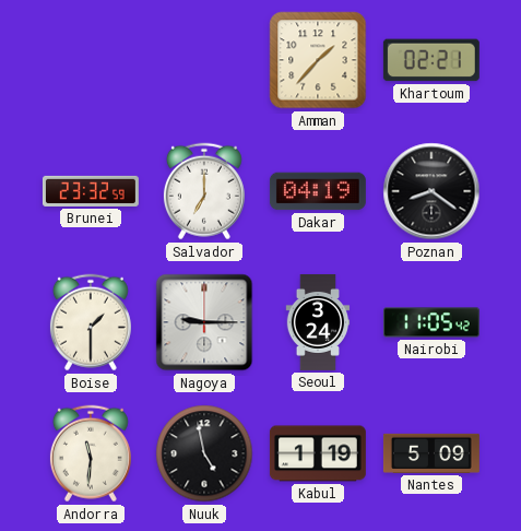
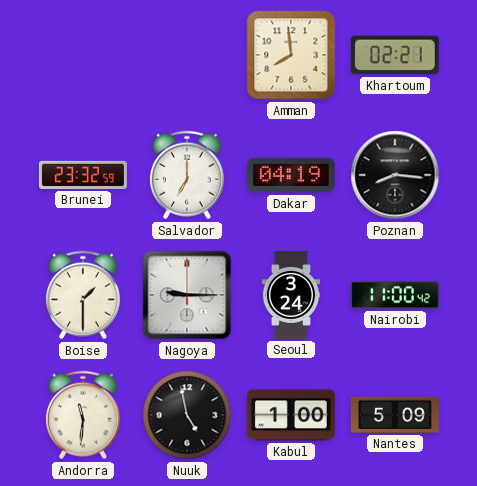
Amman: 1:37 -> 7:59
Poznan: 8:21 -> 8:16
Nairobi: 11:05 -> 11:00
Kabul: 1:19 -> 1:00
